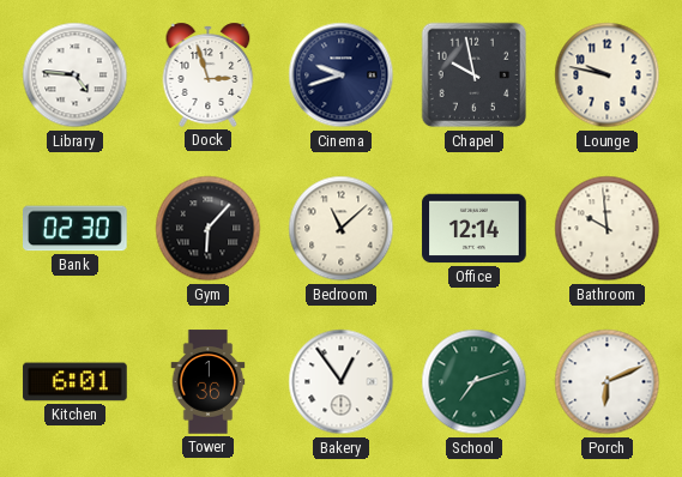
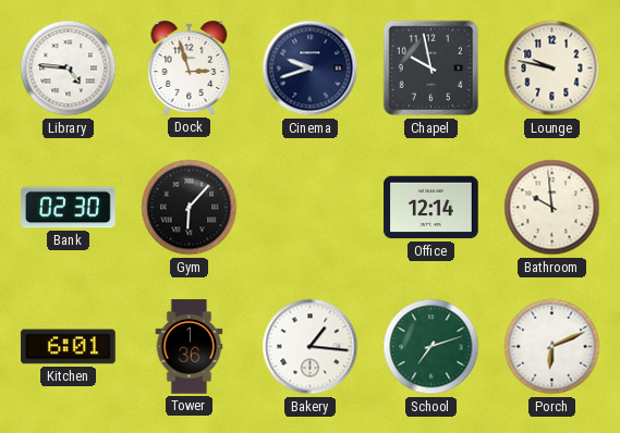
Bedroom: 11:08 -> none
Bakery: 12:54 -> 1:16
